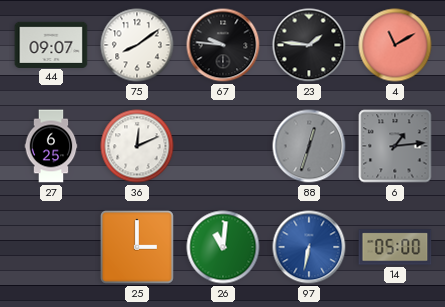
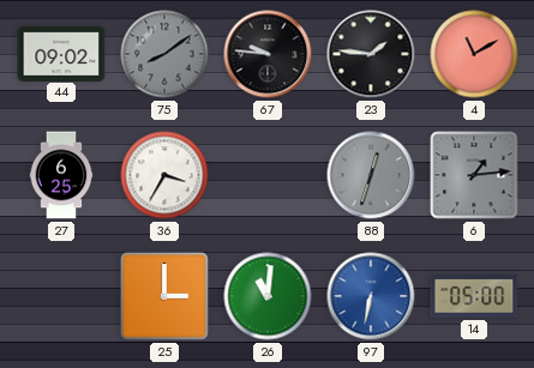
44: 09:07 -> 09:02
75 dial: white -> grey
36: 12:11 -> 3:35
